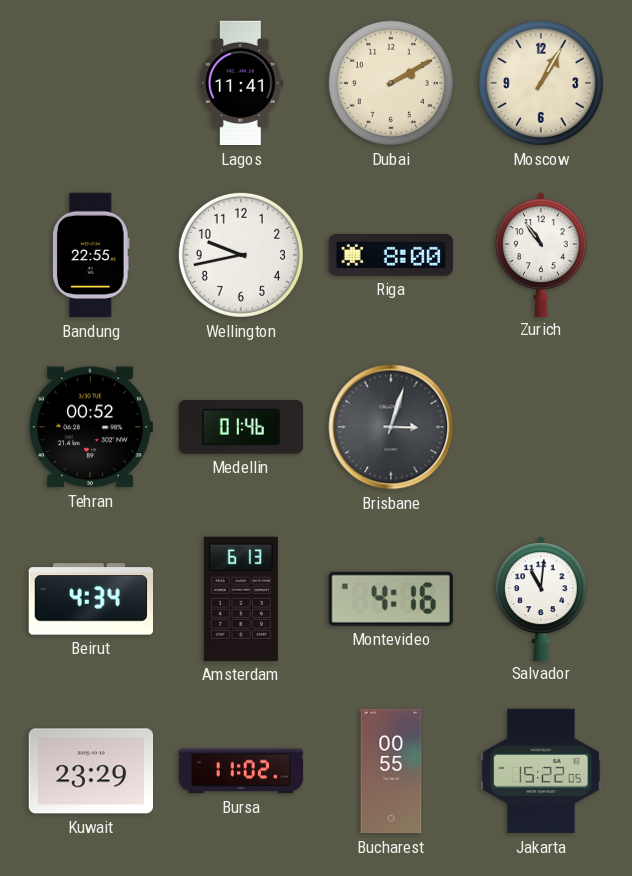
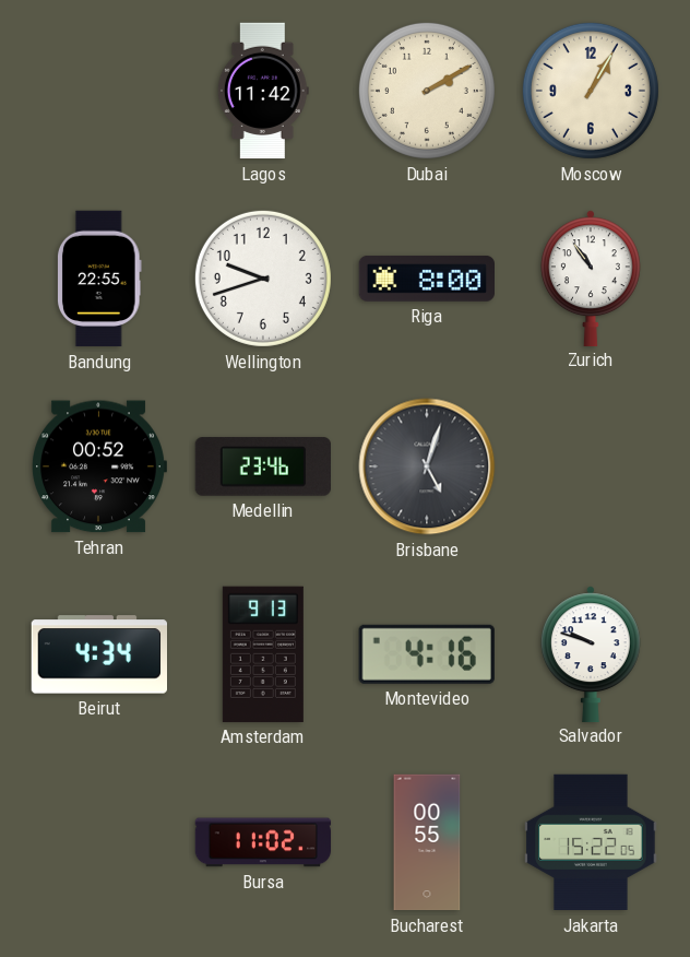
Lagos: 11:41 -> 11:42
Wellington: 9:43 -> 9:42
Medellin: 01:46 -> 23:46
Brisbane: 3:03 -> 5:03
Amsterdam: 6:13 -> 9:13
Salvador: 11:01 -> 9:48
Kuwait: 23:29 -> none
